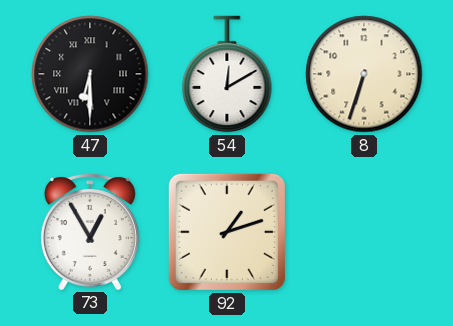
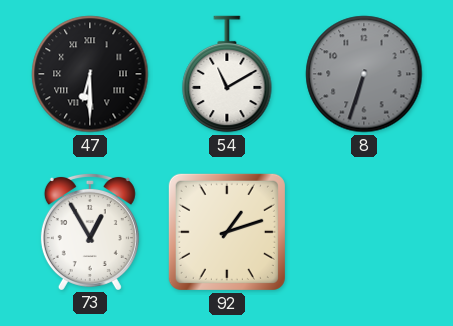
54: 12:10 -> 11:10
8 dial: cream -> grey
